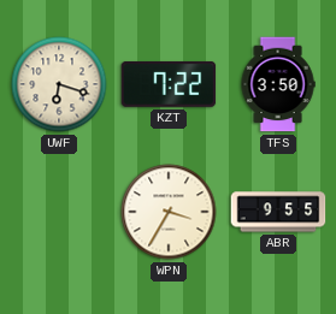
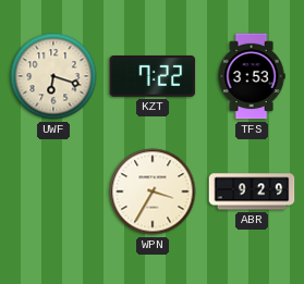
TFS: 3:50 -> 3:53
ABR: 9:55 -> 9:29
